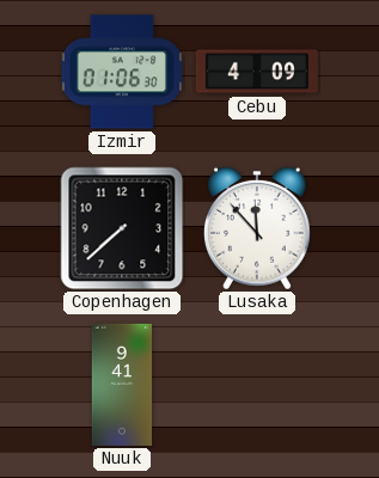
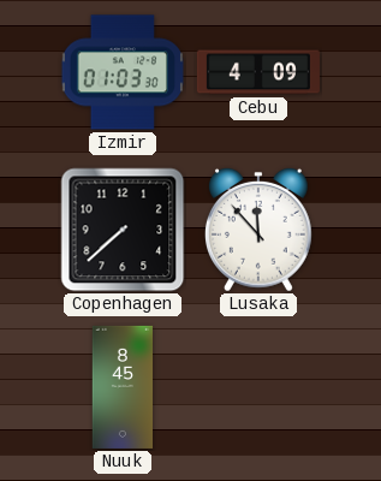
Izmir: 01:06 -> 01:03
Nuuk: 9:41 -> 8:45
